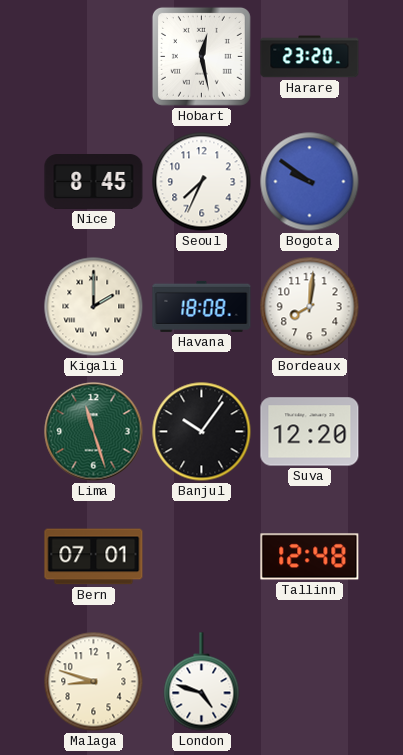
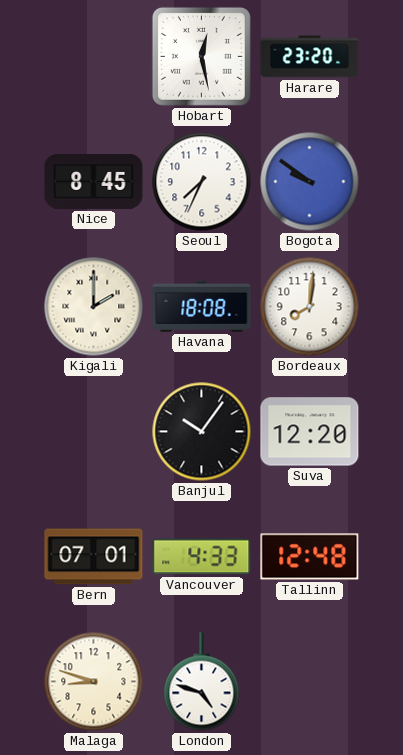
Lima: 11:27 -> none
Vancouver: none -> 4:33
